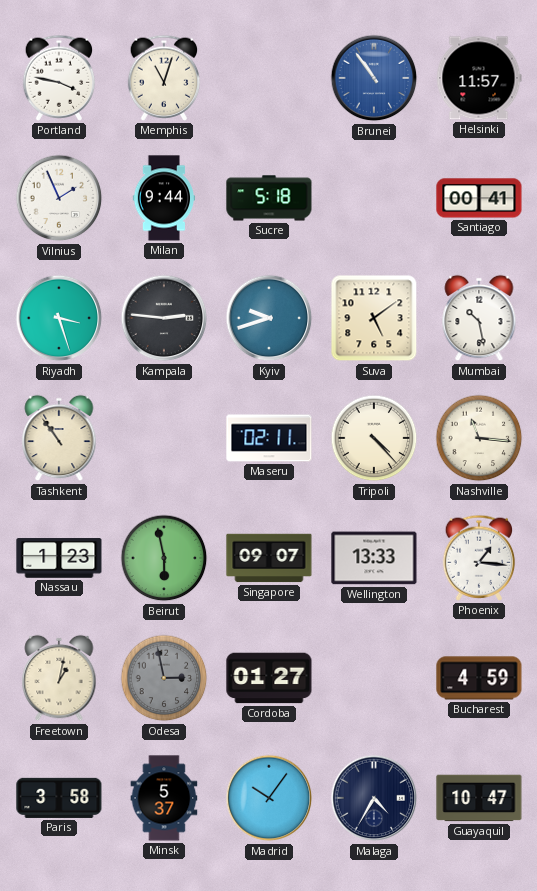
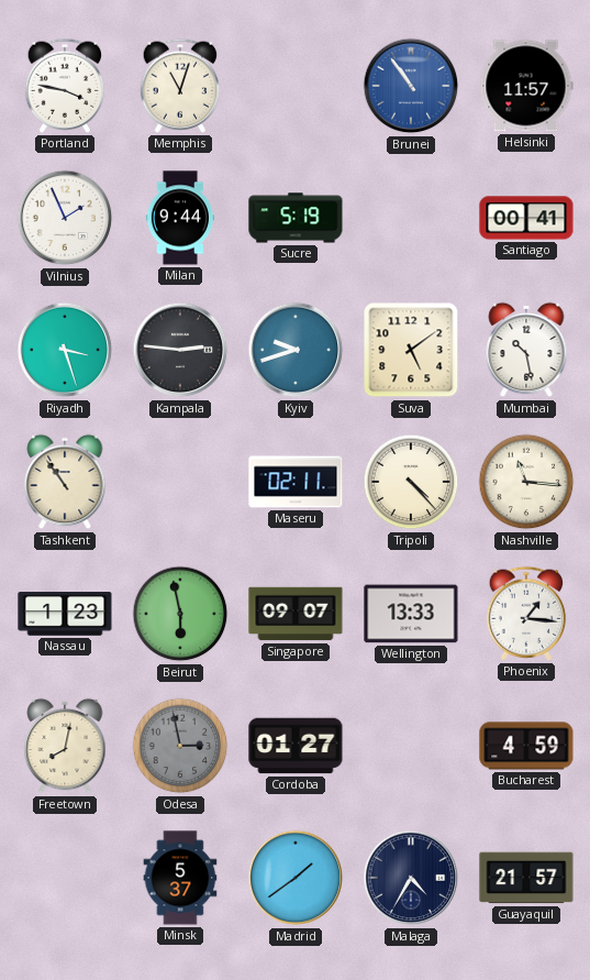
Sucre: 5:18 -> 5:19
Freetown: 1:02 -> 8:02
Paris: 3:58 -> none
Madrid: 10:06 -> 1:39
Guayaquil: 10:47 -> 21:57
